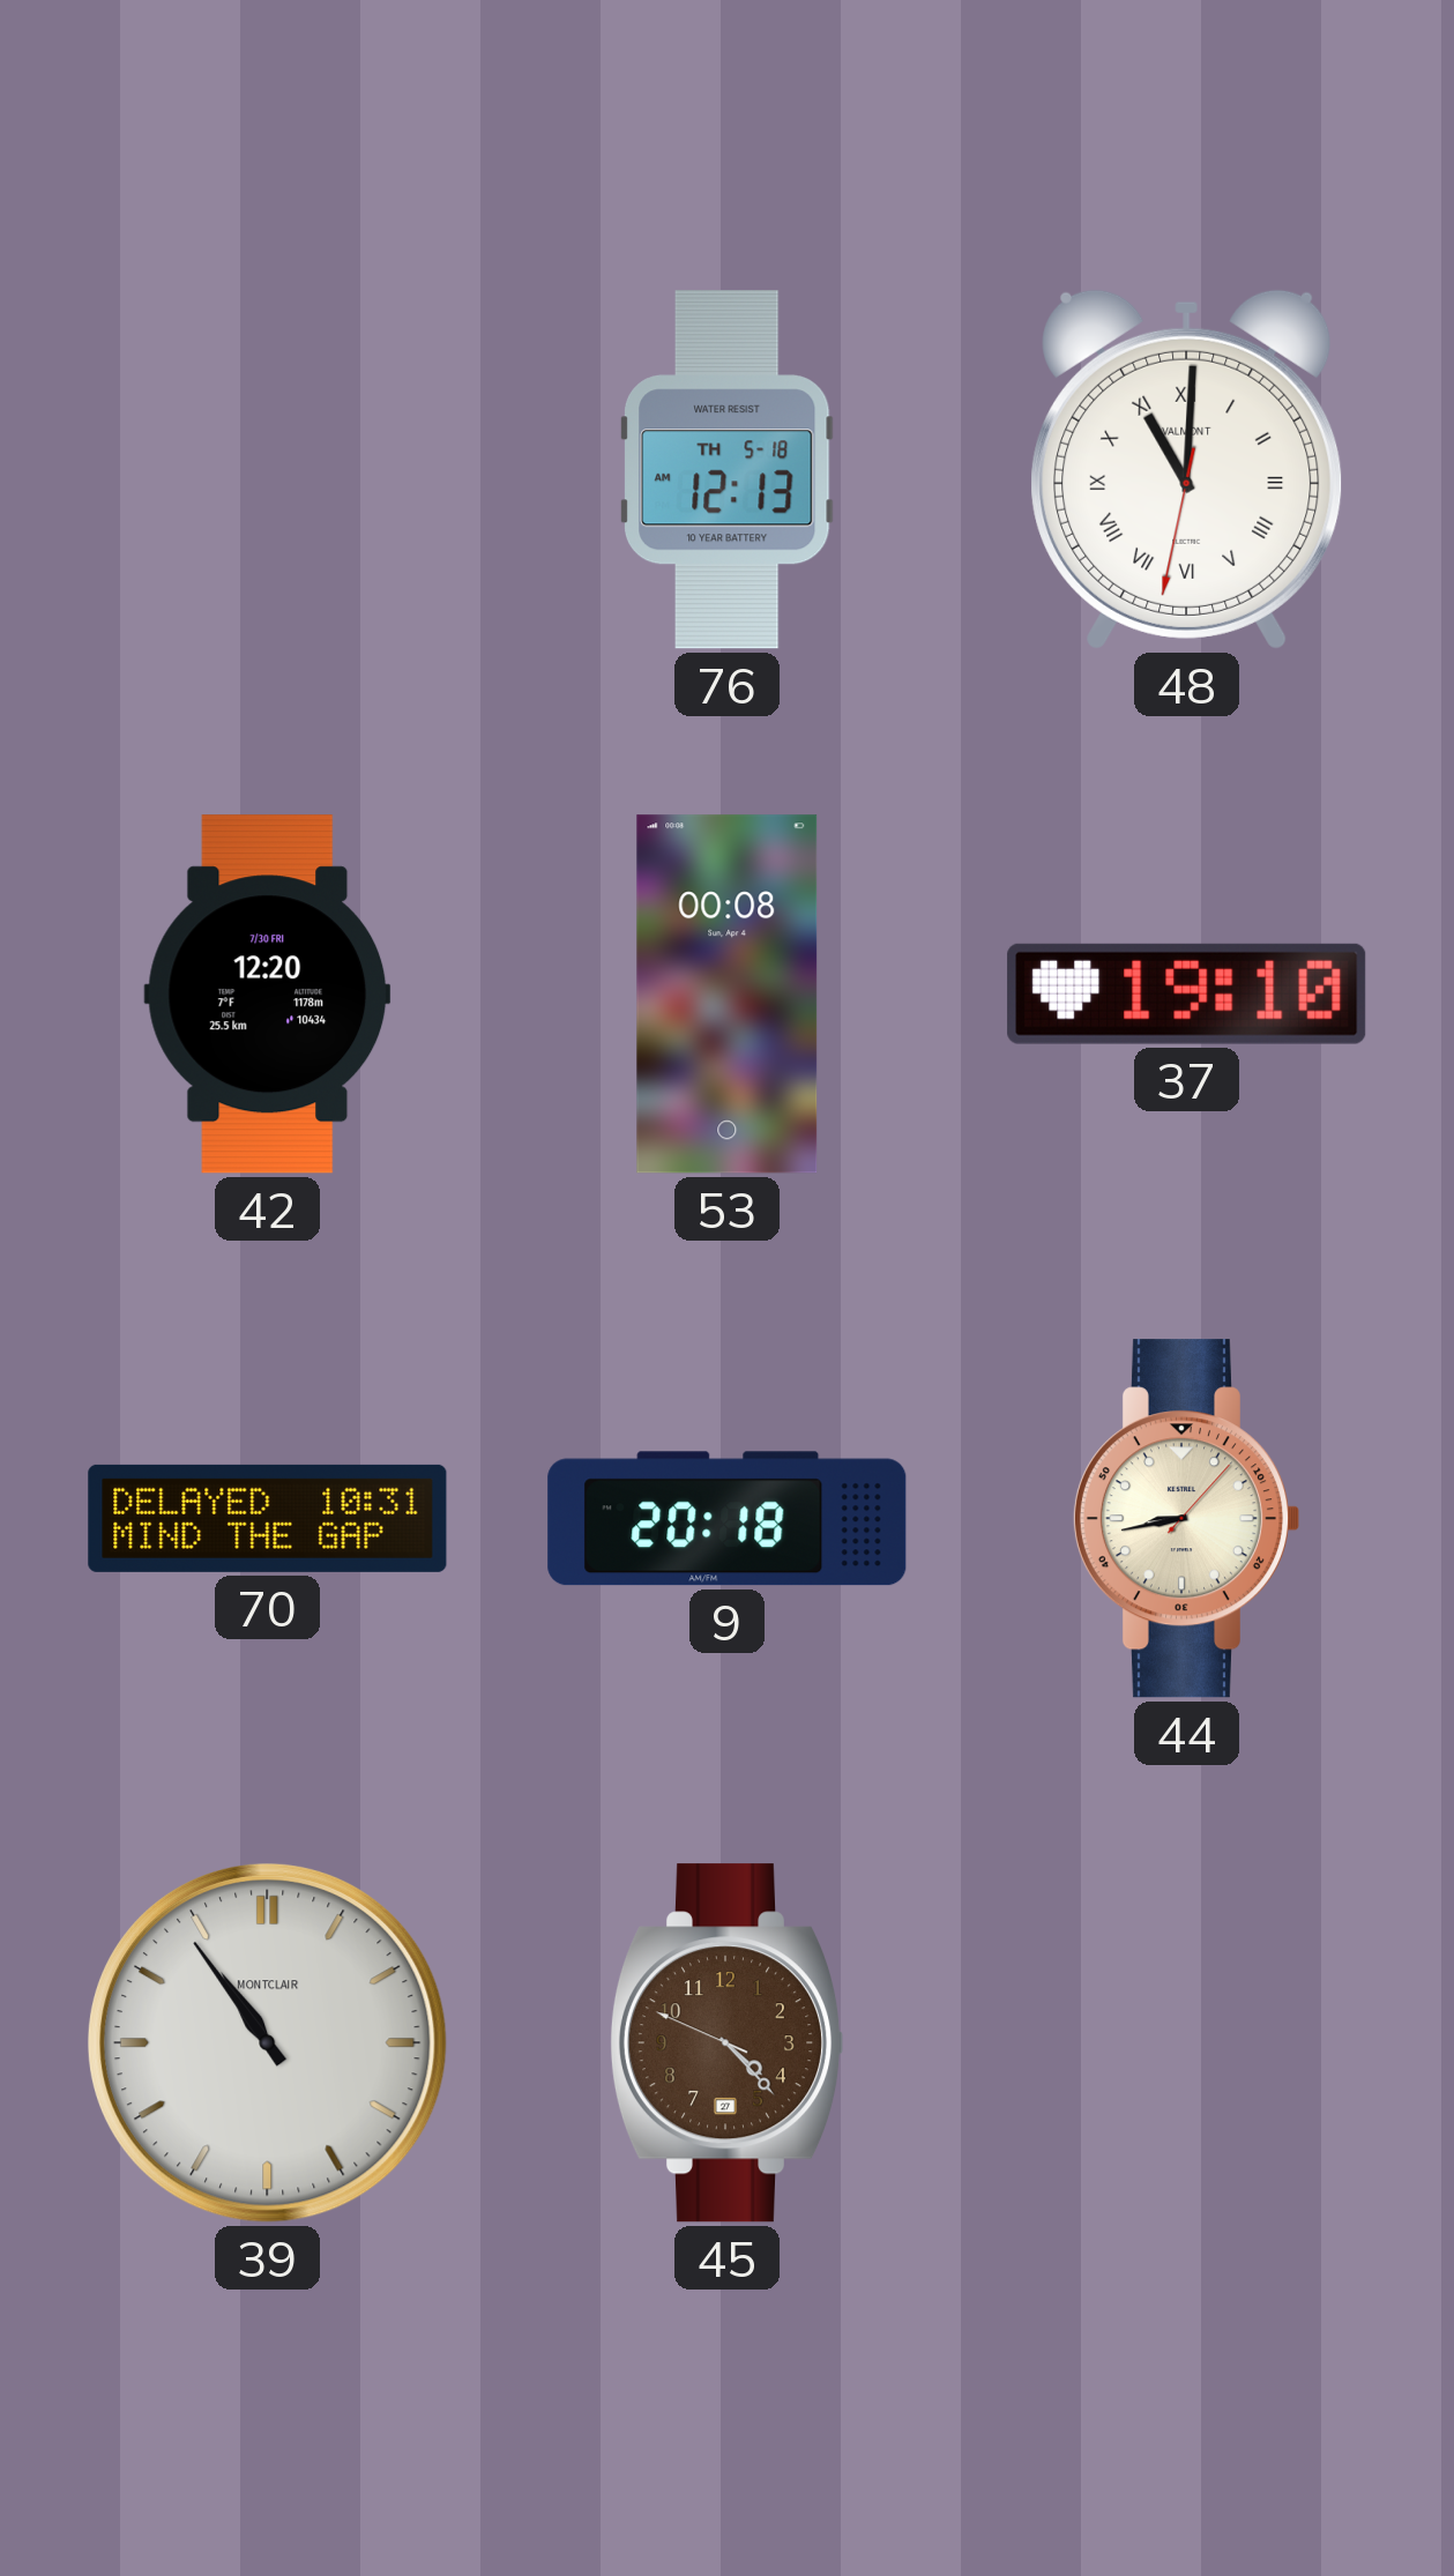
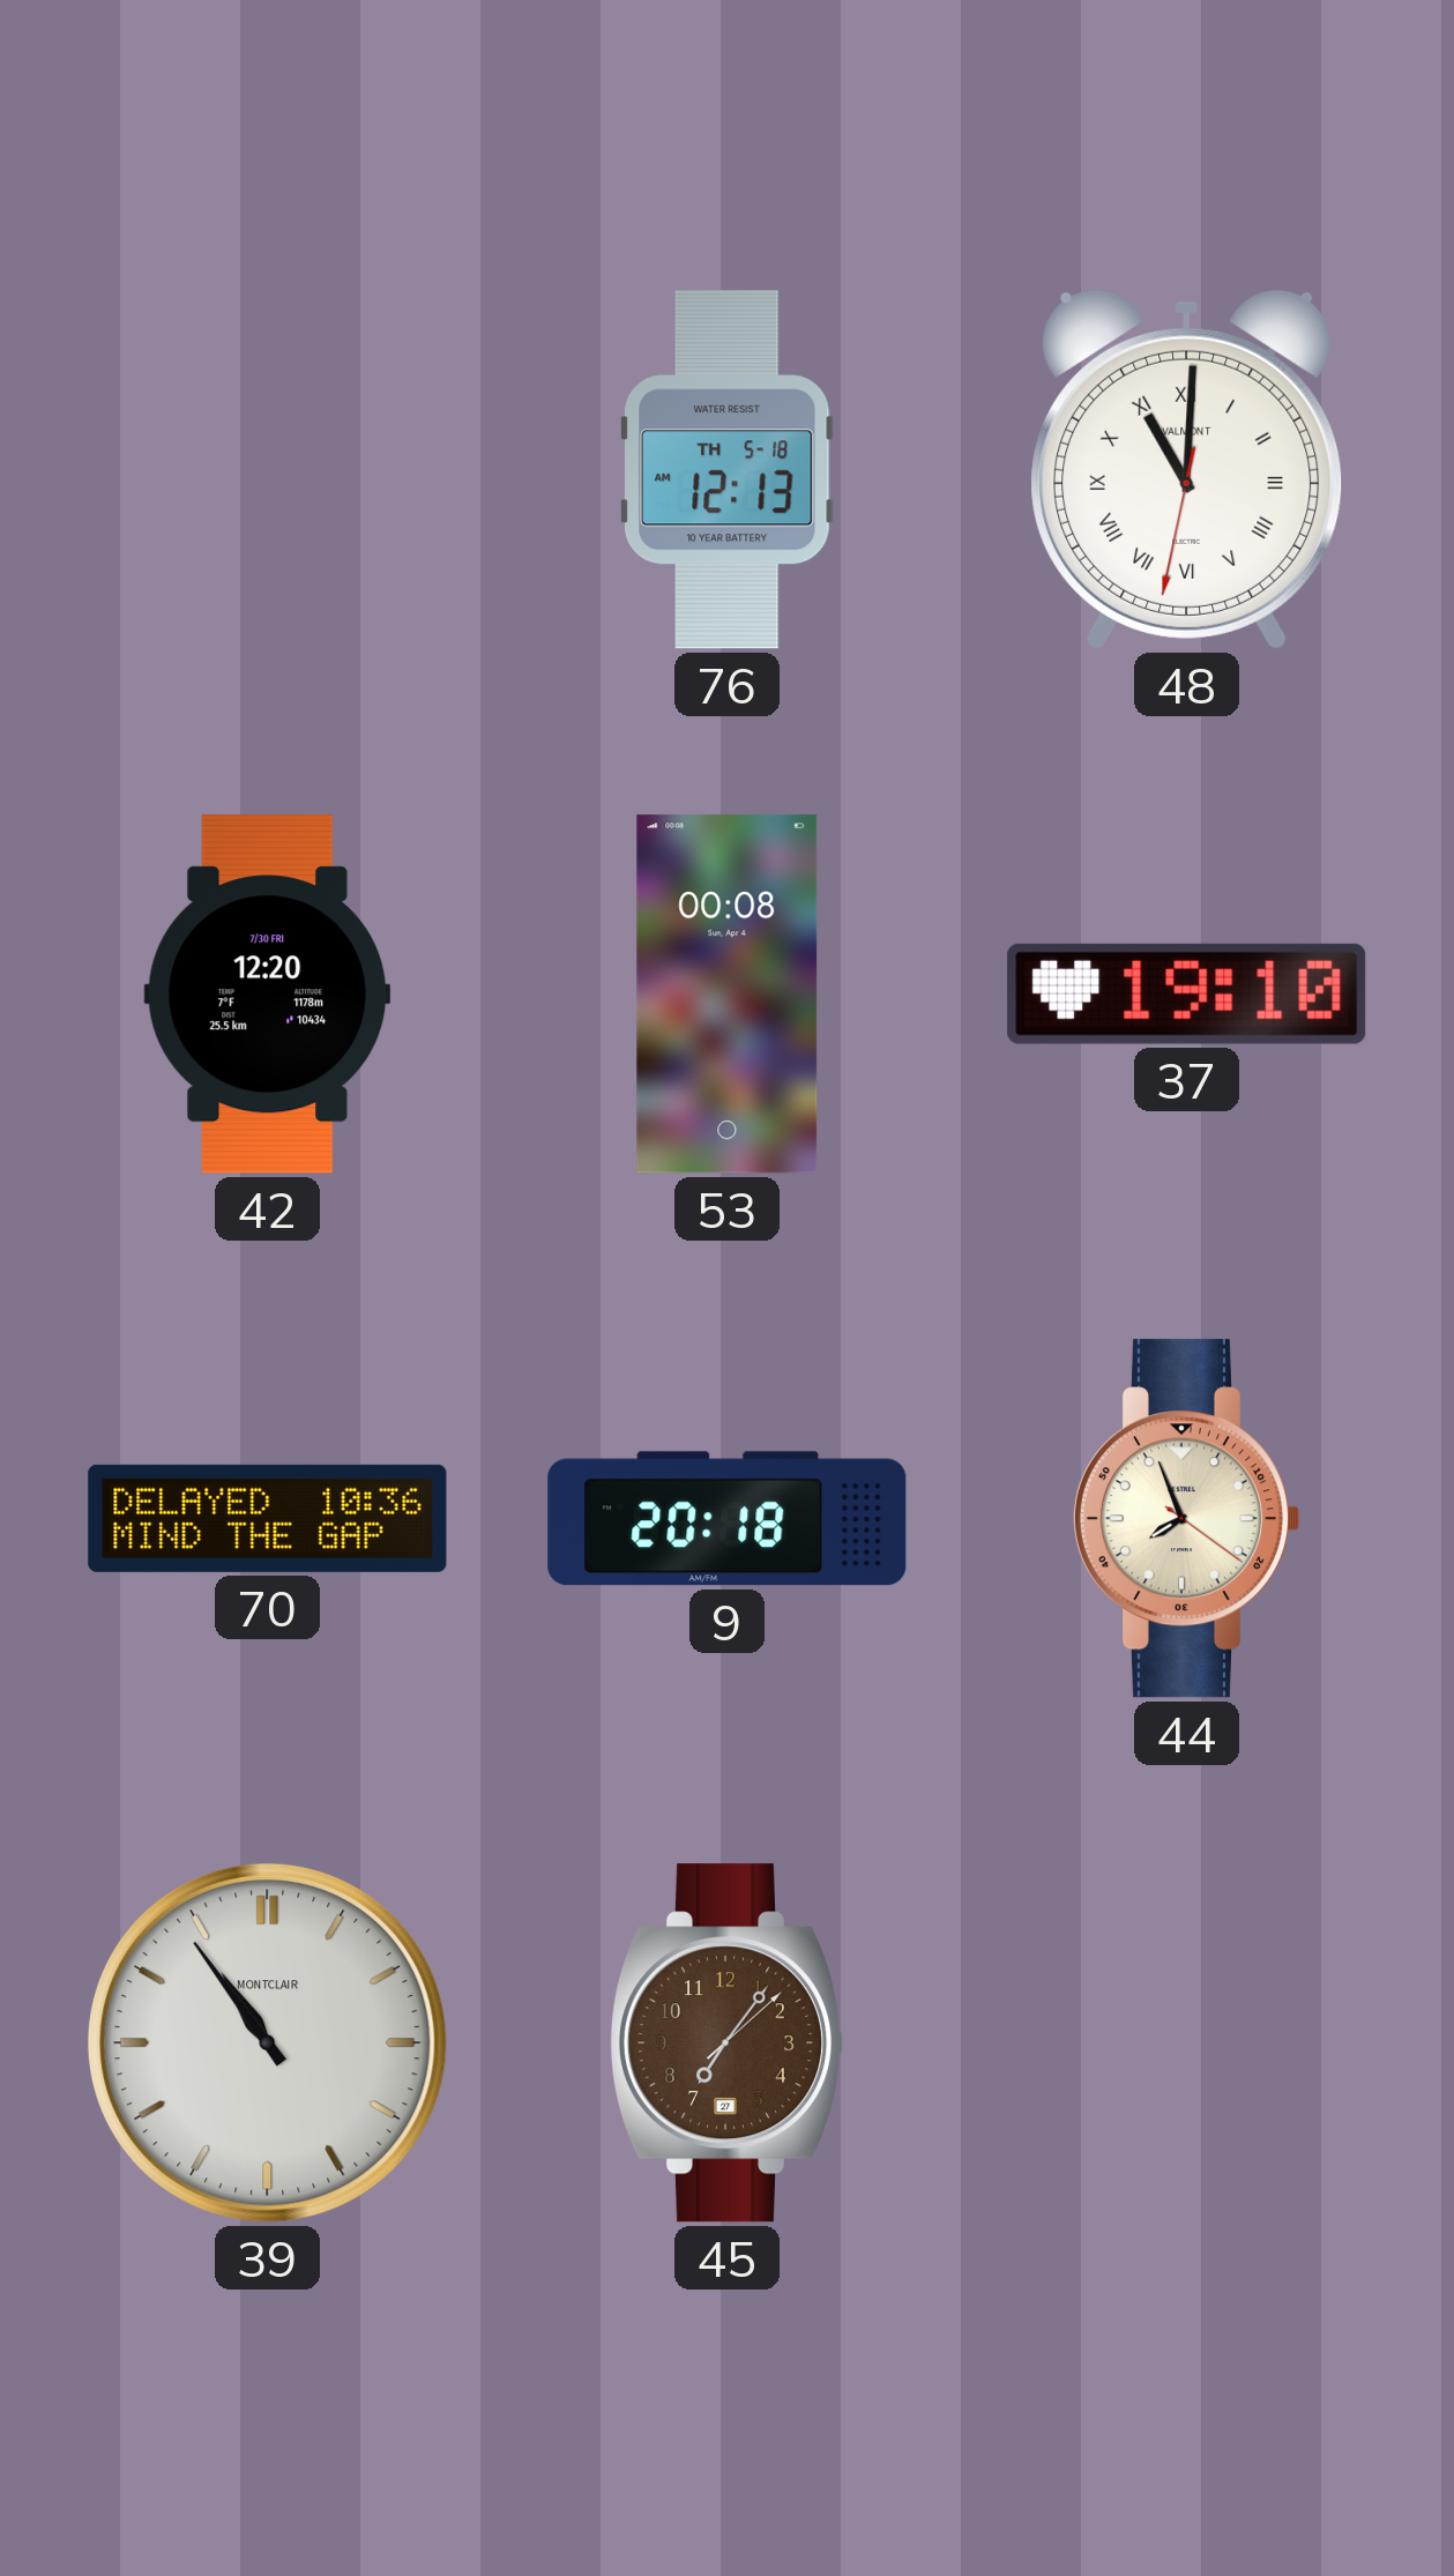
70: 10:31 -> 10:36
44: 8:43 -> 7:56
45: 4:22 -> 7:06
